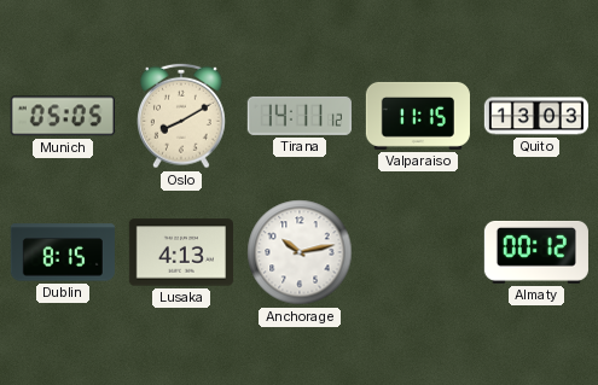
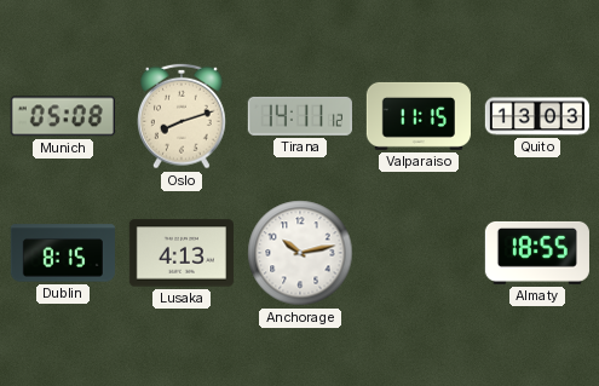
Munich: 05:05 -> 05:08
Oslo: 8:10 -> 8:12
Almaty: 00:12 -> 18:55
